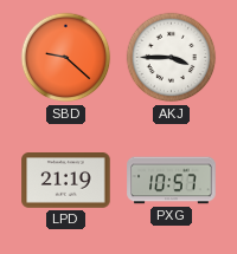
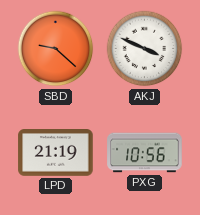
AKJ: 3:45 -> 3:49
PXG: 10:57 -> 10:56
